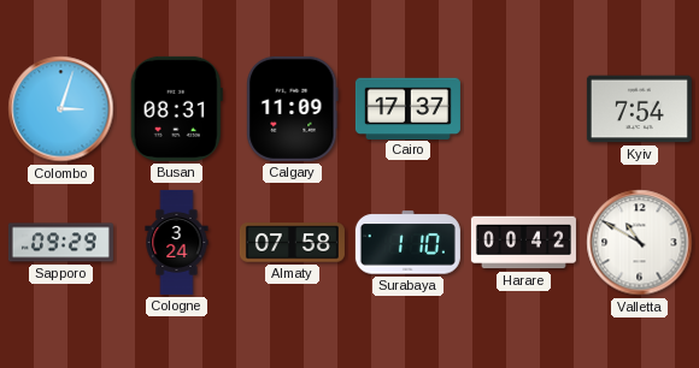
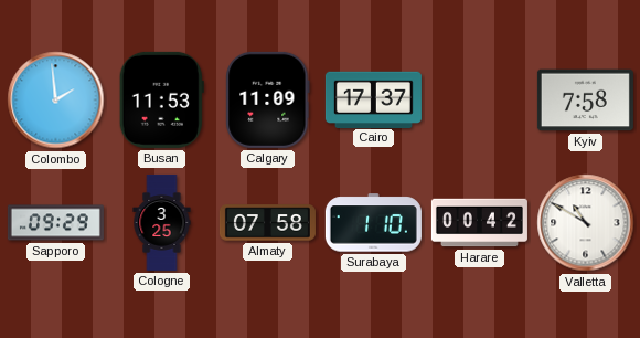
Colombo: 3:03 -> 1:59
Busan: 08:31 -> 11:53
Kyiv: 7:54 -> 7:58
Cologne: 3:24 -> 3:25
